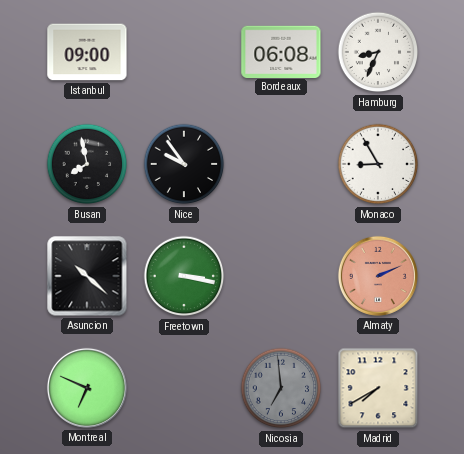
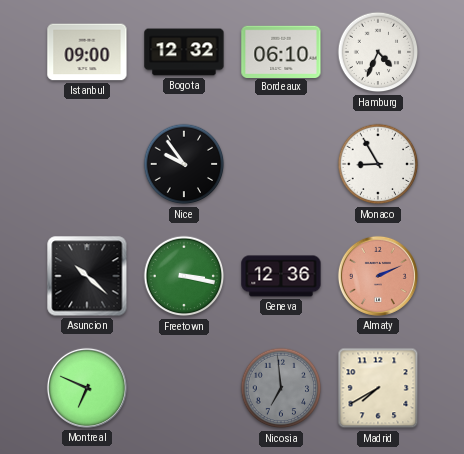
Bogota: none -> 12:32
Bordeaux: 06:08 -> 06:10
Hamburg: 8:34 -> 4:34
Busan: 7:58 -> none
Geneva: none -> 12:36
